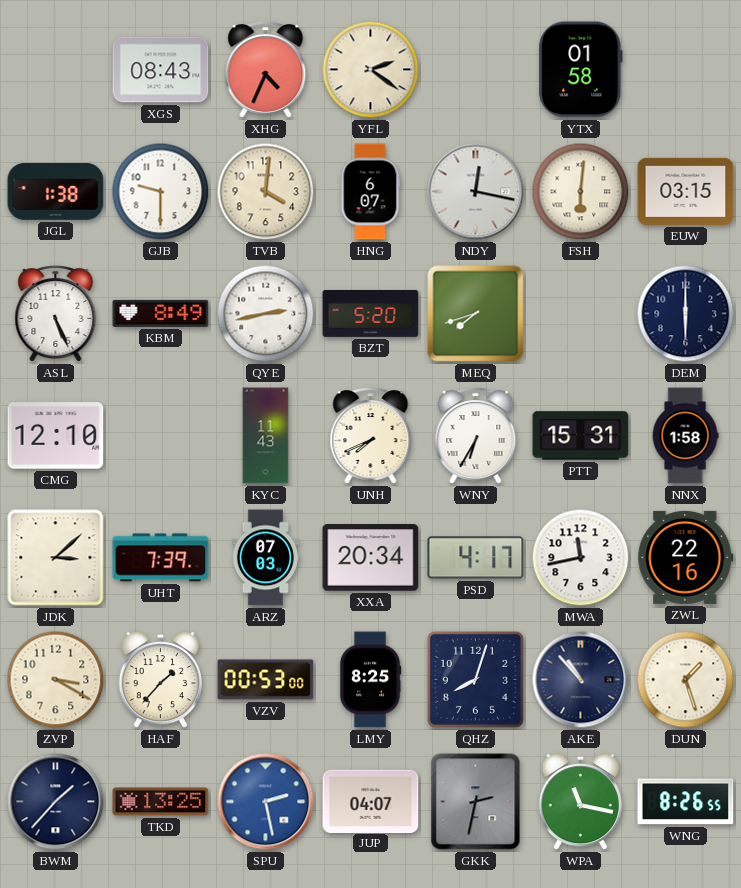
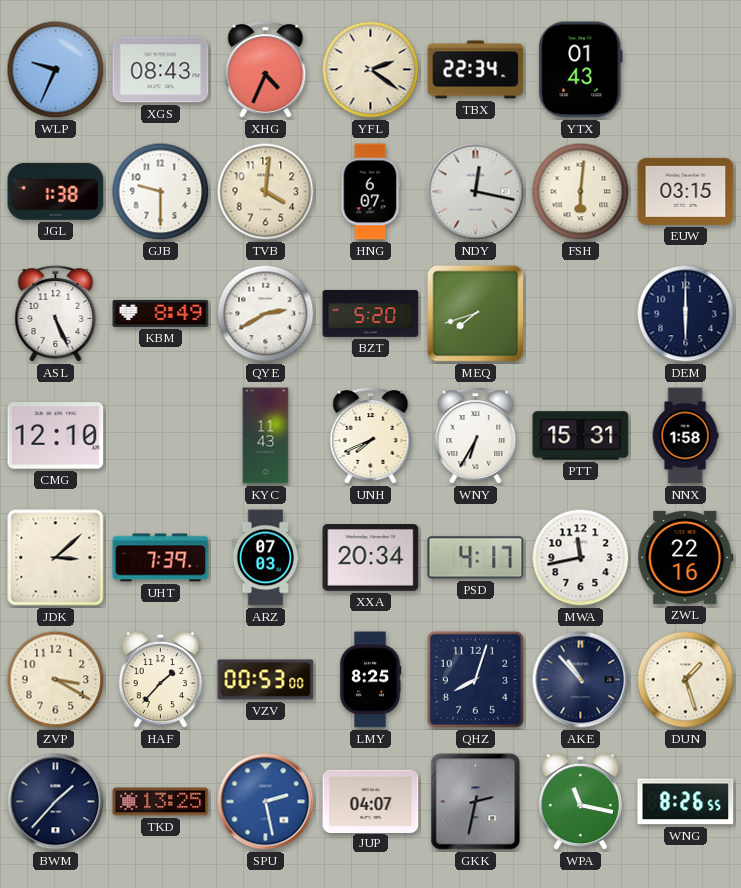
WLP: none -> 9:34
TBX: none -> 22:34
YTX: 01:58 -> 01:43
QYE: 2:43 -> 2:40
